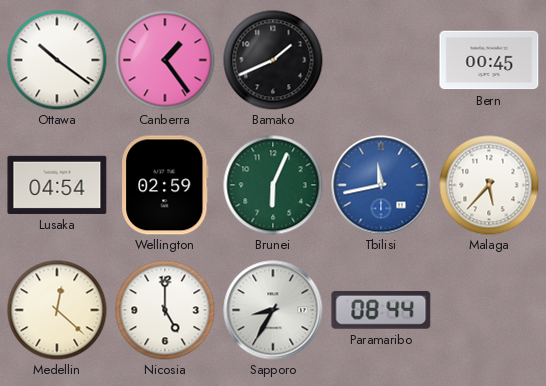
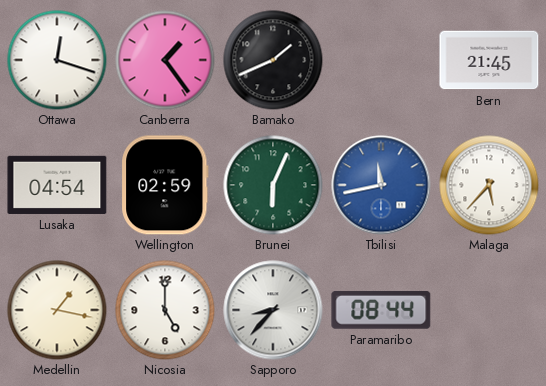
Ottawa: 10:21 -> 12:18
Bern: 00:45 -> 21:45
Medellin: 12:22 -> 1:17
Sapporo: 8:35 -> 8:37
